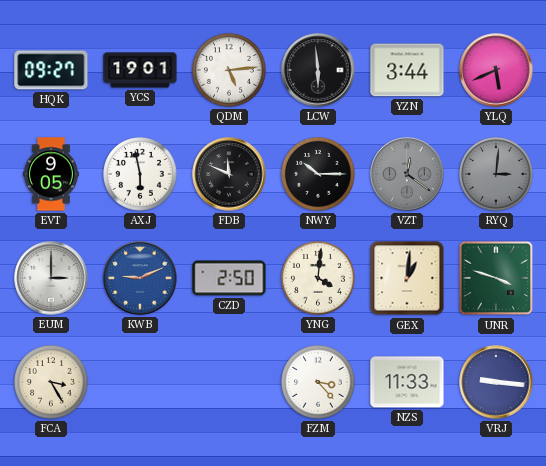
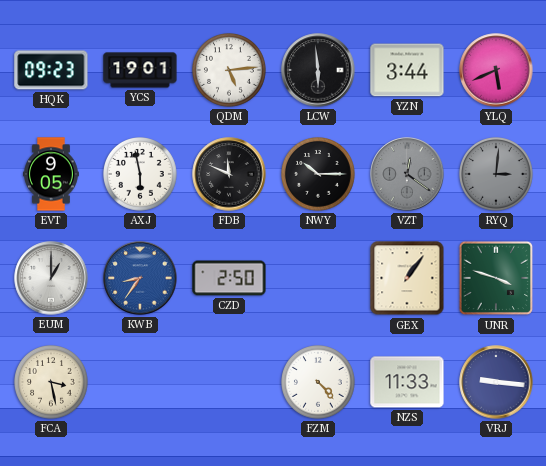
HQK: 09:27 -> 09:23
EUM: 3:00 -> 1:00
KWB: 9:11 -> 8:36
YNG: 4:01 -> none
GEX: 1:01 -> 1:06
FCA: 3:25 -> 3:28
FZM: 3:23 -> 4:23
